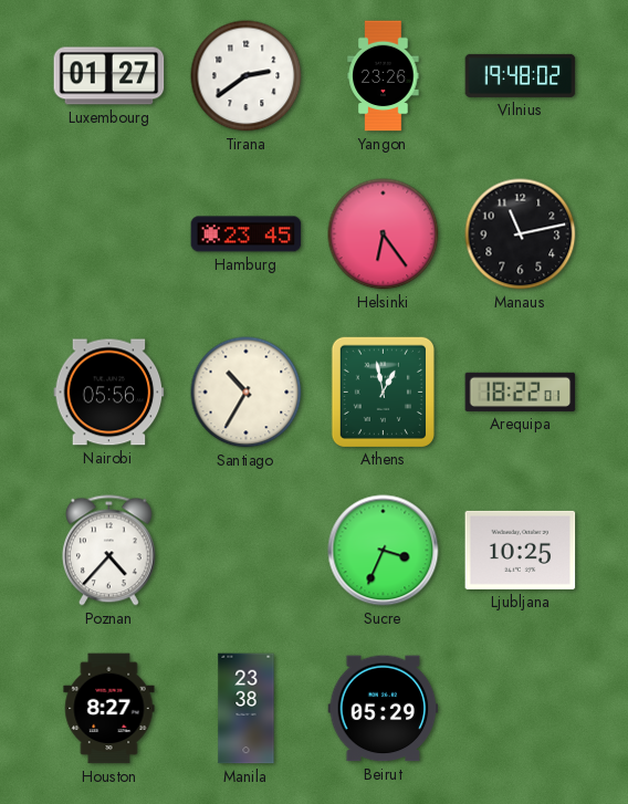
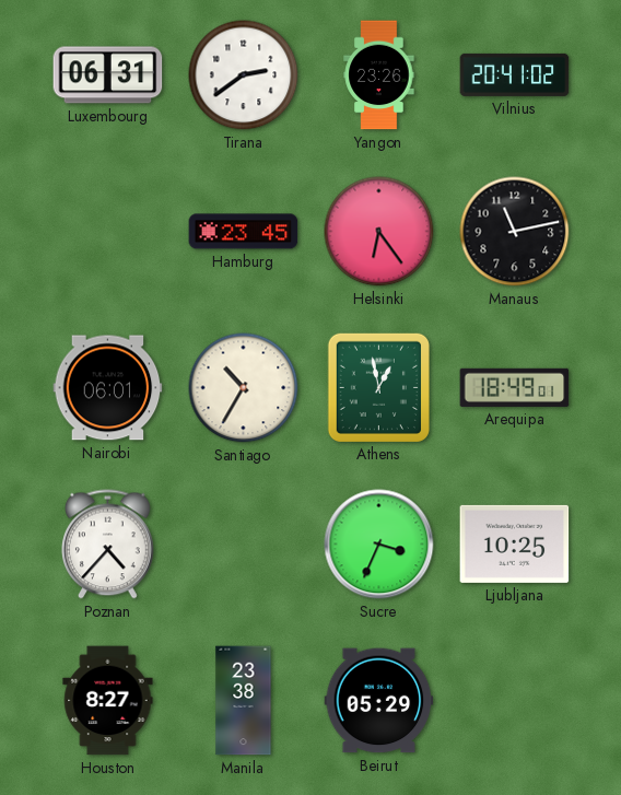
Luxembourg: 01:27 -> 06:31
Vilnius: 19:48 -> 20:41
Nairobi: 05:56 -> 06:01
Arequipa: 18:22 -> 18:49
